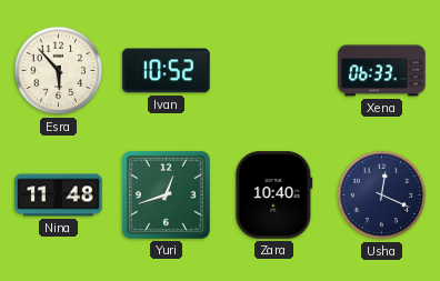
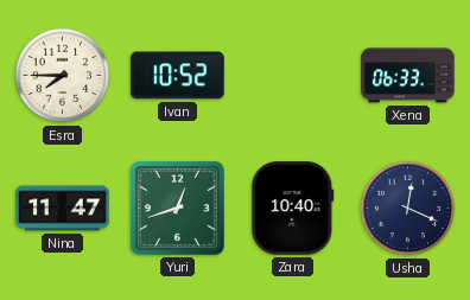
Esra: 5:53 -> 7:45
Nina: 11:48 -> 11:47
